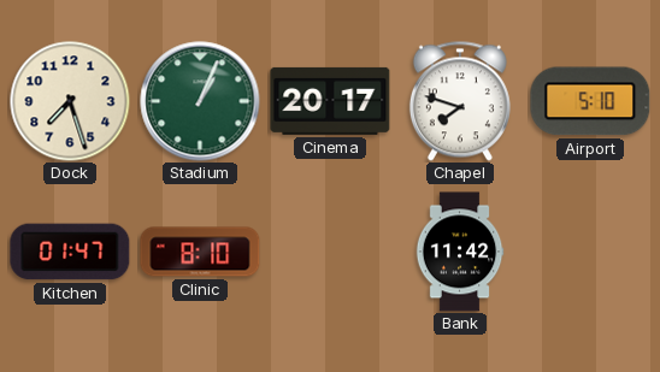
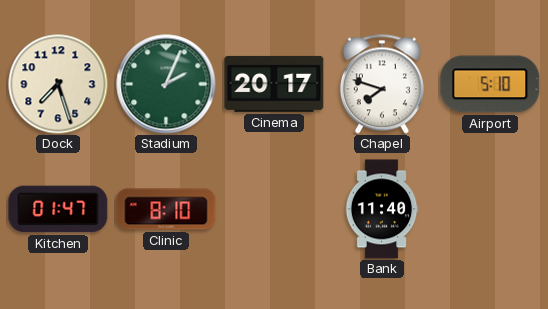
Stadium: 1:04 -> 2:04
Bank: 11:42 -> 11:40
